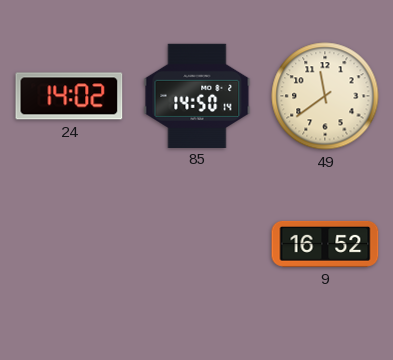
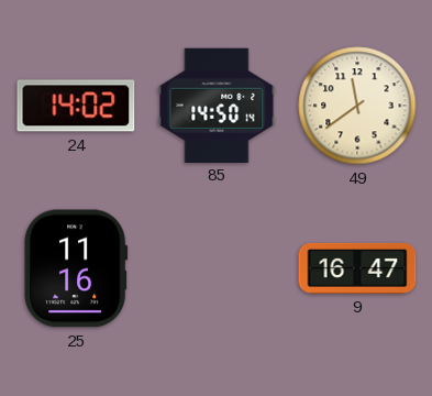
25: none -> 11:16
9: 16:52 -> 16:47
